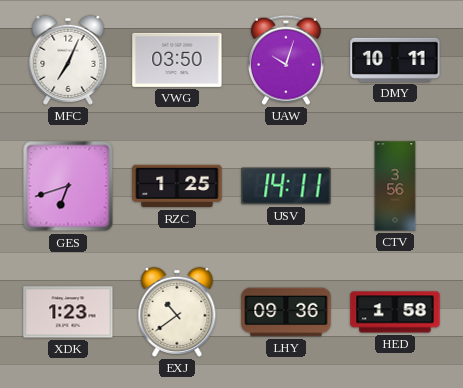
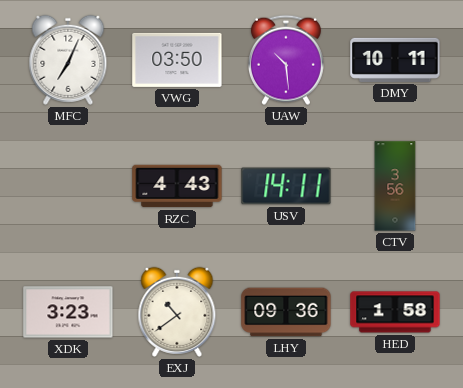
UAW: 10:03 -> 10:29
GES: 6:42 -> none
RZC: 1:25 -> 4:43
XDK: 1:23 -> 3:23
